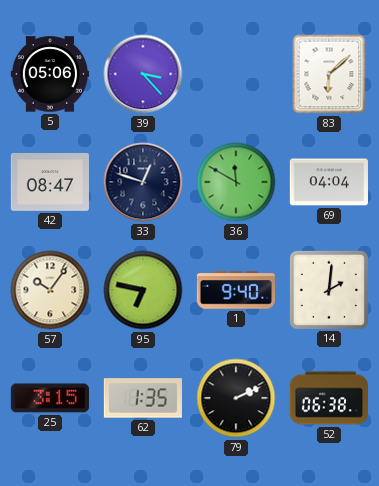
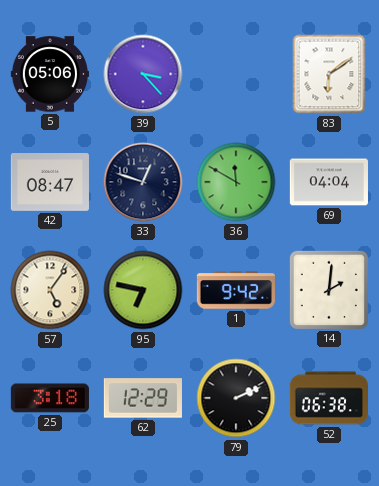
83: 6:08 -> 6:09
57: 10:06 -> 5:06
1: 9:40 -> 9:42
25: 3:15 -> 3:18
62: 1:35 -> 12:29
